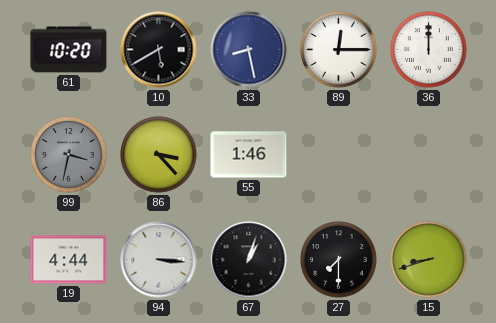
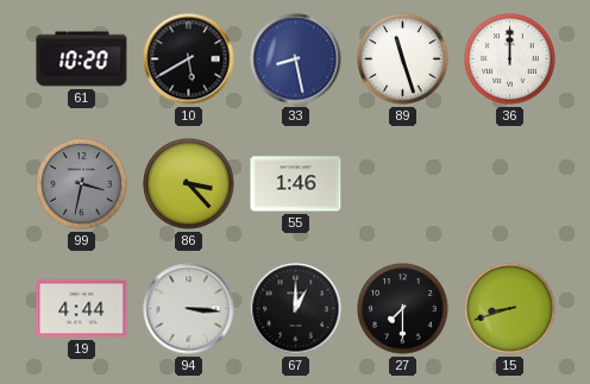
89: 12:15 -> 11:27
67: 1:03 -> 1:00
